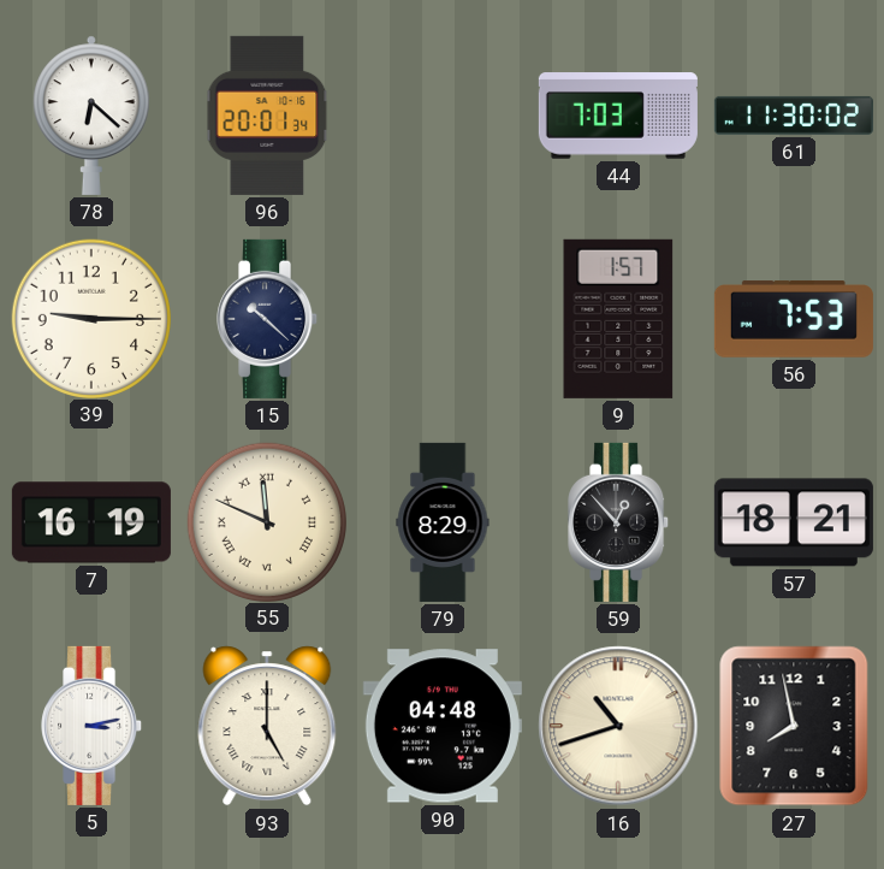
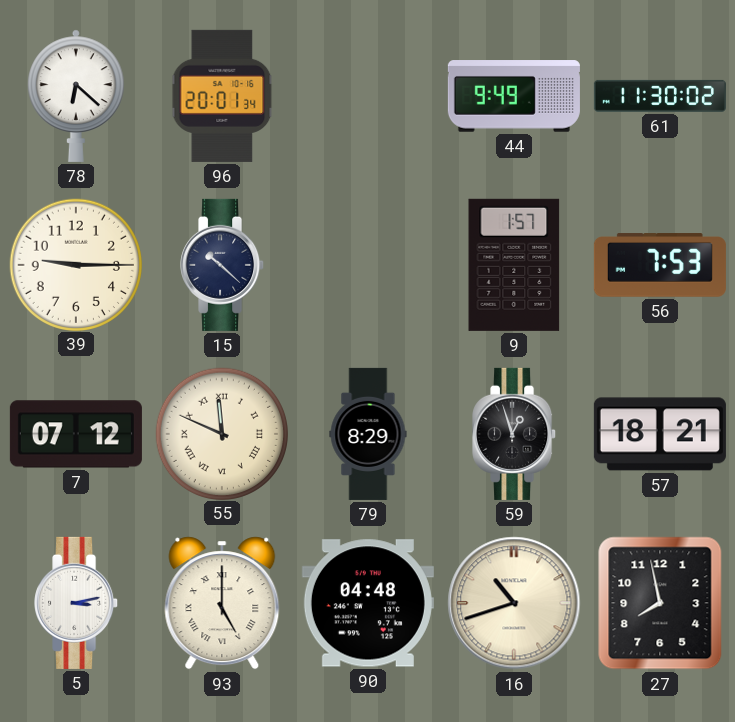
44: 7:03 -> 9:49
7: 16:19 -> 07:12
59: 12:53 -> 12:57
